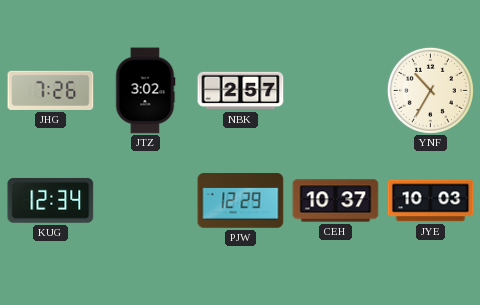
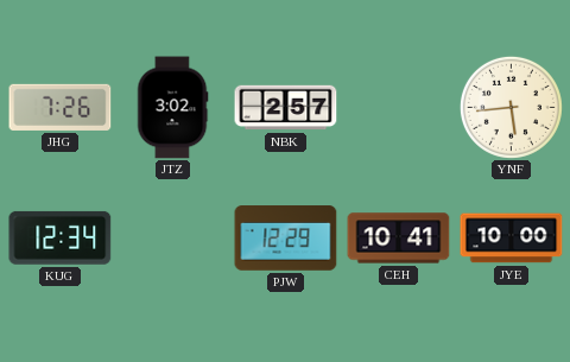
YNF: 10:35 -> 5:44
CEH: 10:37 -> 10:41
JYE: 10:03 -> 10:00
